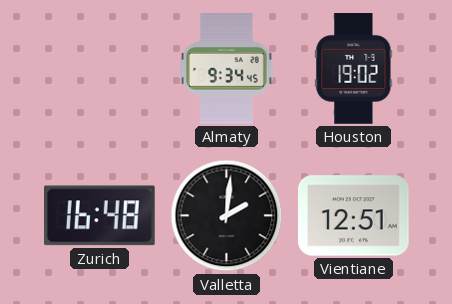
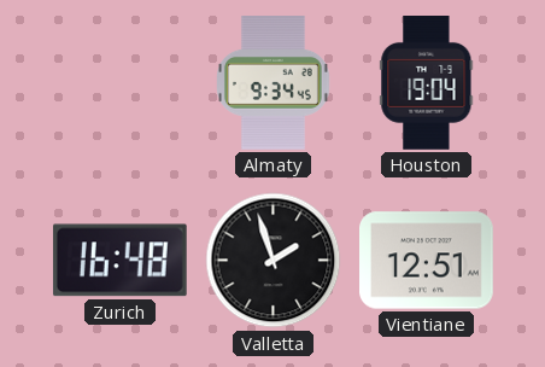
Houston: 19:02 -> 19:04
Valletta: 2:01 -> 1:57
